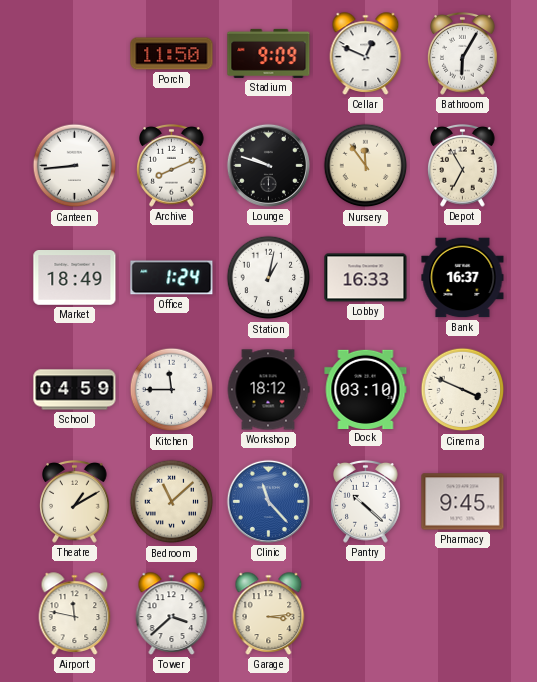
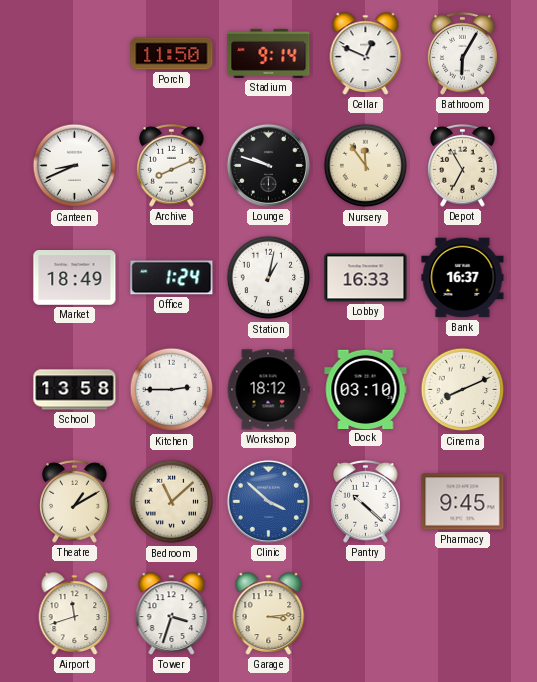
Stadium: 9:09 -> 9:14
Canteen: 8:44 -> 8:41
School: 04:59 -> 13:58
Kitchen: 11:45 -> 2:45
Cinema: 3:49 -> 8:11
Clinic: 11:23 -> 3:52
Airport: 11:47 -> 11:42
Tower: 3:38 -> 3:33
